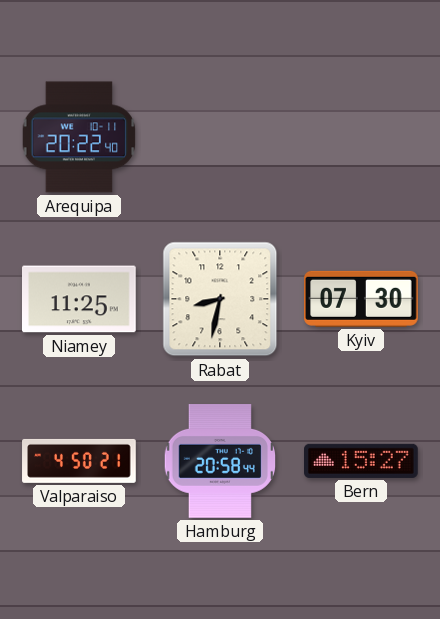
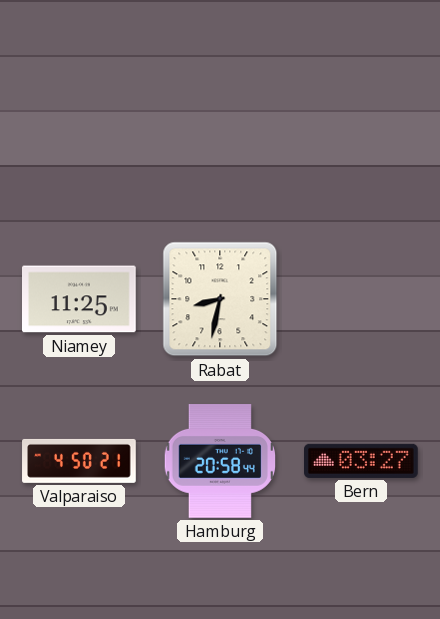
Arequipa: 20:22 -> none
Kyiv: 07:30 -> none
Bern: 15:27 -> 03:27
